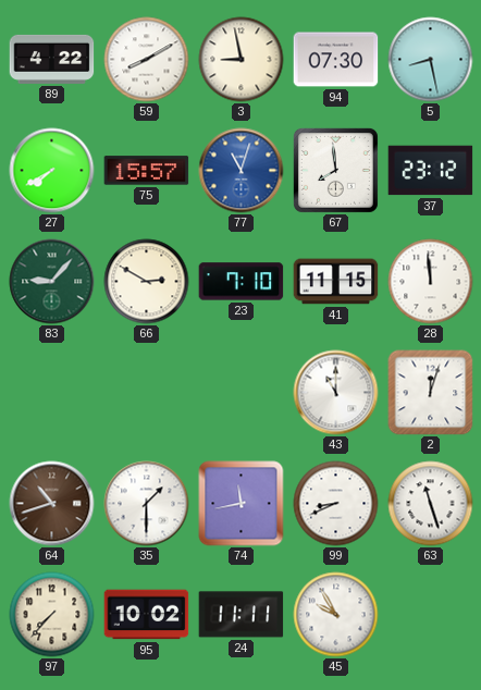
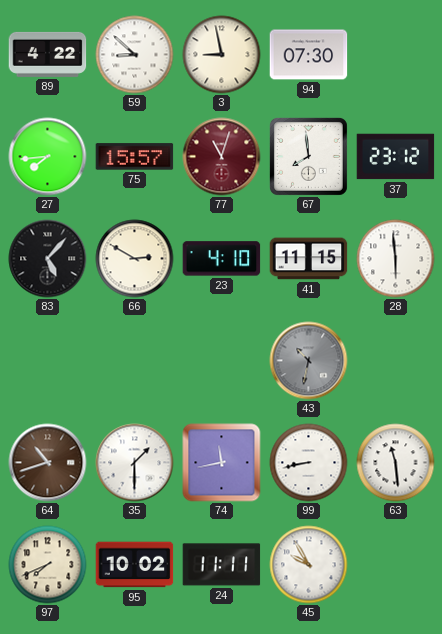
59: 8:10 -> 8:52
5: 8:28 -> none
27: 7:40 -> 7:44
77 dial: blue -> burgundy
83: 9:07 -> 5:07
83 dial: green -> black
23: 7:10 -> 4:10
28: 11:59 -> 5:59
43: 11:00 -> 10:32
43 dial: white -> grey
2: 12:03 -> none
99: 8:41 -> 8:43
63: 11:27 -> 11:29
97: 7:37 -> 7:41
